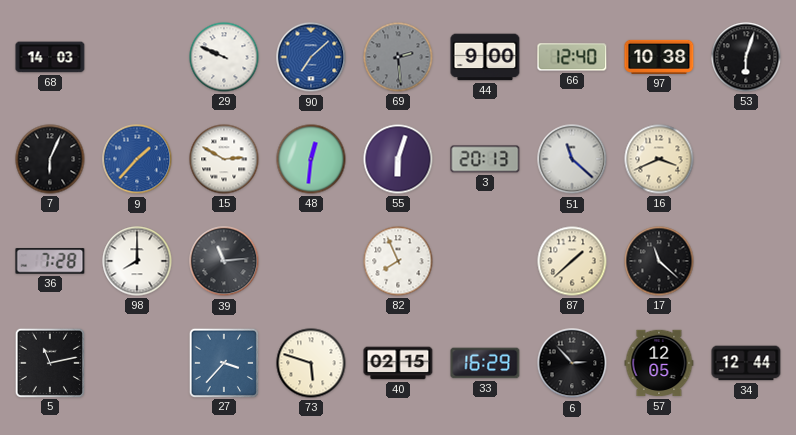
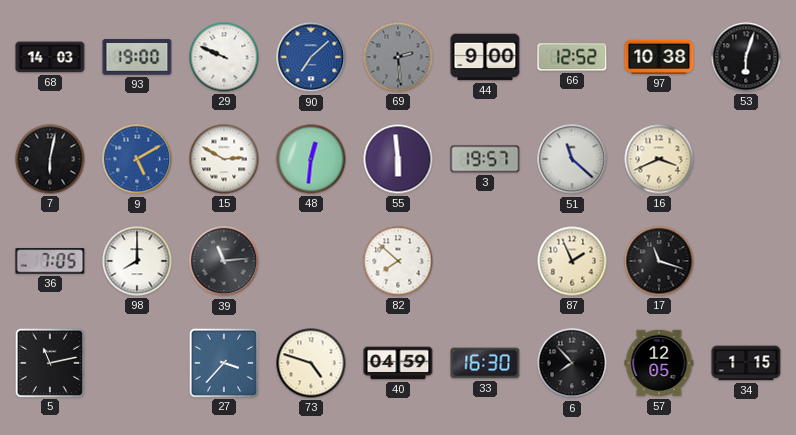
93: none -> 19:00
66: 12:40 -> 12:52
7: 6:04 -> 6:02
9: 1:37 -> 5:10
55: 6:03 -> 5:59
3: 20:13 -> 19:57
36: 7:28 -> 7:05
82: 7:56 -> 7:52
87: 1:38 -> 1:56
17: 11:22 -> 11:18
73: 5:48 -> 4:48
40: 02:15 -> 04:59
33: 16:29 -> 16:30
6: 2:53 -> 7:53
34: 12:44 -> 1:15
